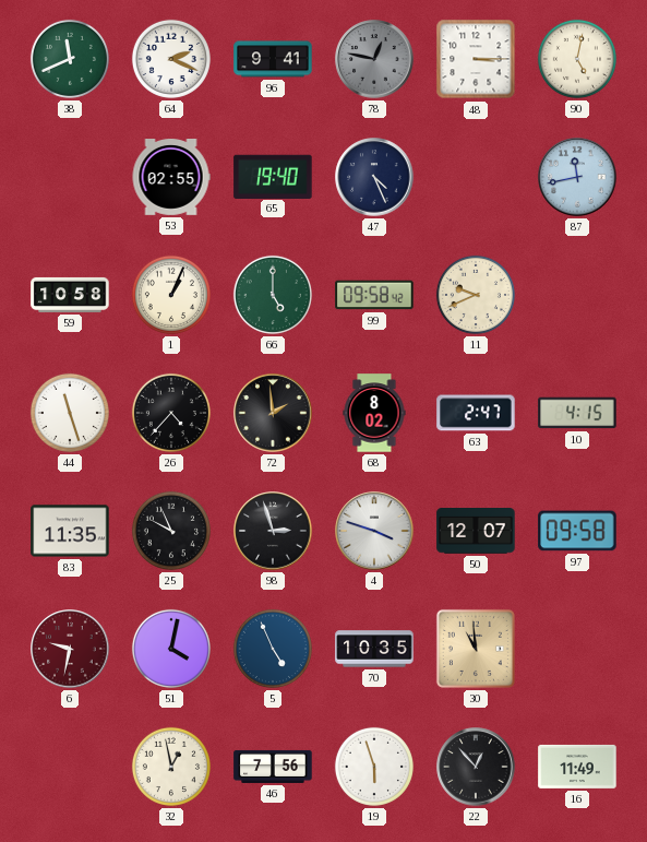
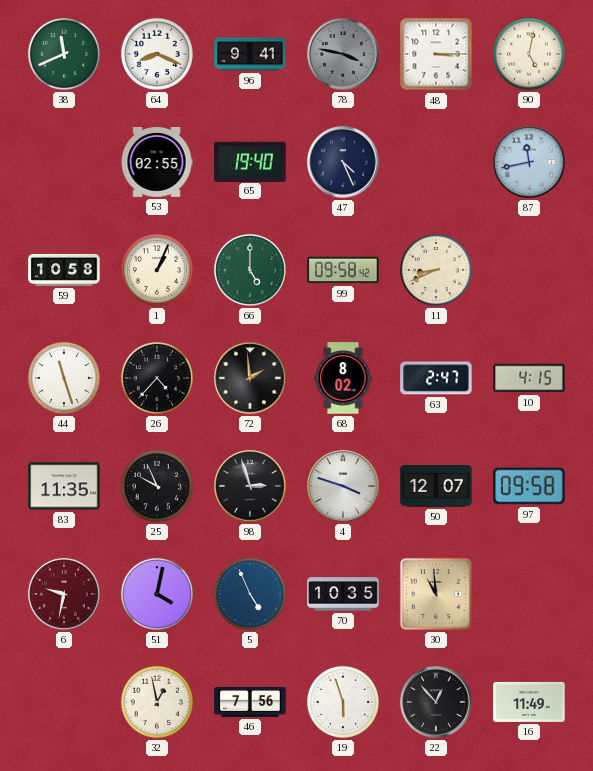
64: 2:19 -> 8:19
78: 12:47 -> 3:47
11: 9:41 -> 8:41
